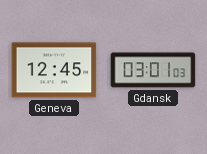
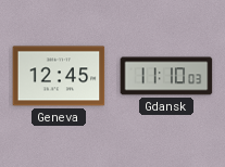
Gdansk: 03:01 -> 11:10
